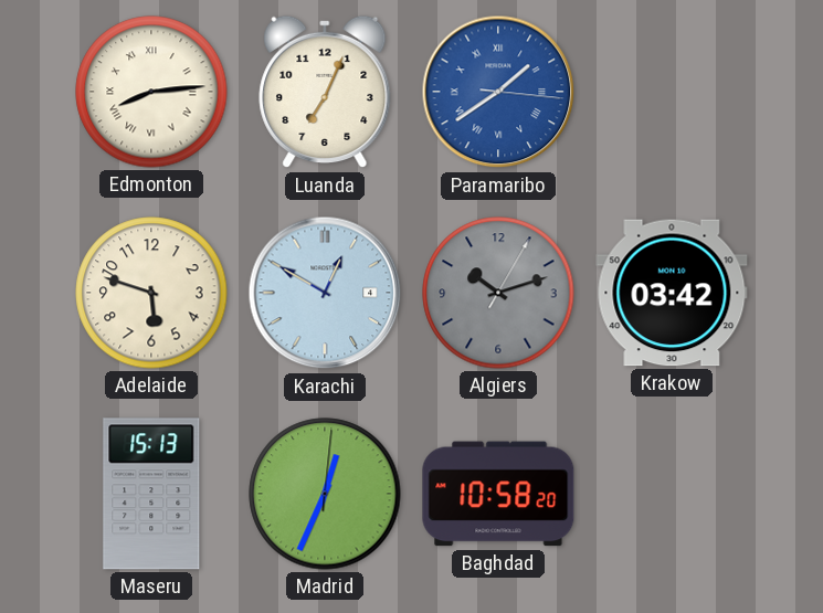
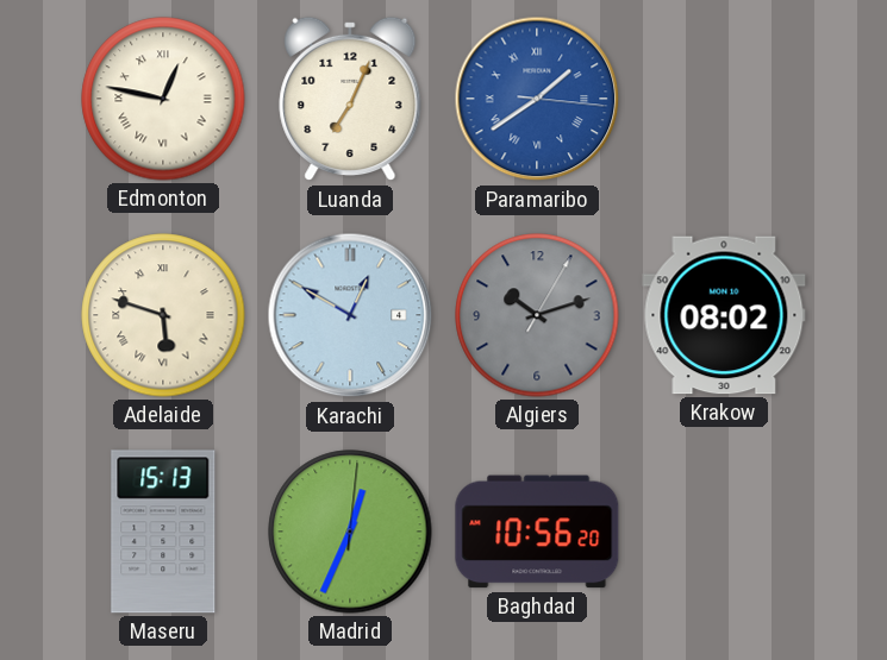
Edmonton: 8:14 -> 12:47
Adelaide numerals: Arabic -> Roman
Krakow: 03:42 -> 08:02
Baghdad: 10:58 -> 10:56
